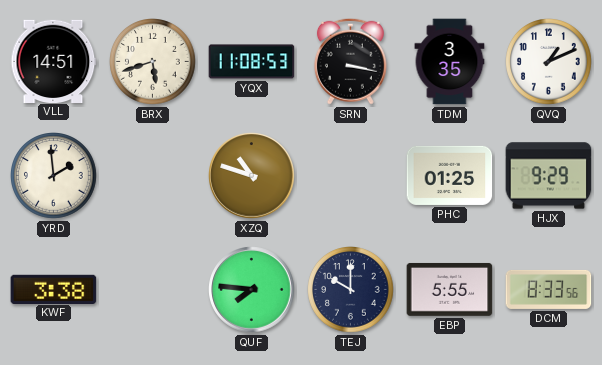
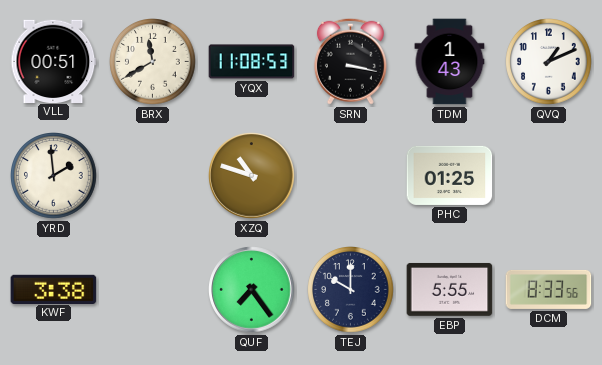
VLL: 14:51 -> 00:51
BRX: 5:42 -> 11:40
TDM: 3:35 -> 1:43
HJX: 9:29 -> none
QUF: 7:46 -> 7:24
